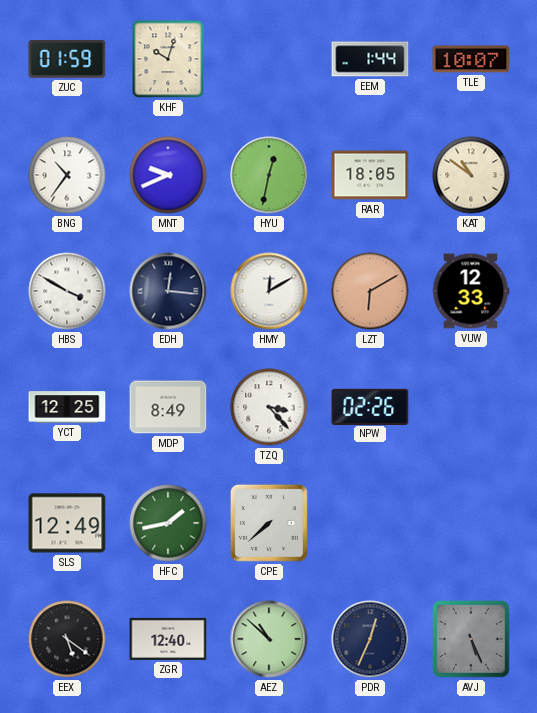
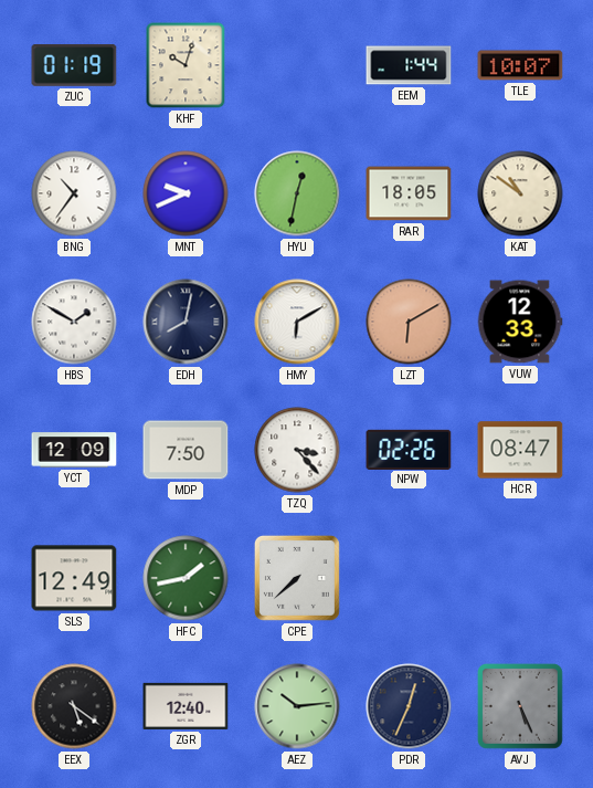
ZUC: 01:59 -> 01:19
HBS: 3:50 -> 1:50
EDH: 12:16 -> 8:02
HMY: 12:10 -> 6:10
YCT: 12:25 -> 12:09
MDP: 8:49 -> 7:50
HCR: none -> 08:47
AEZ: 10:52 -> 10:14
